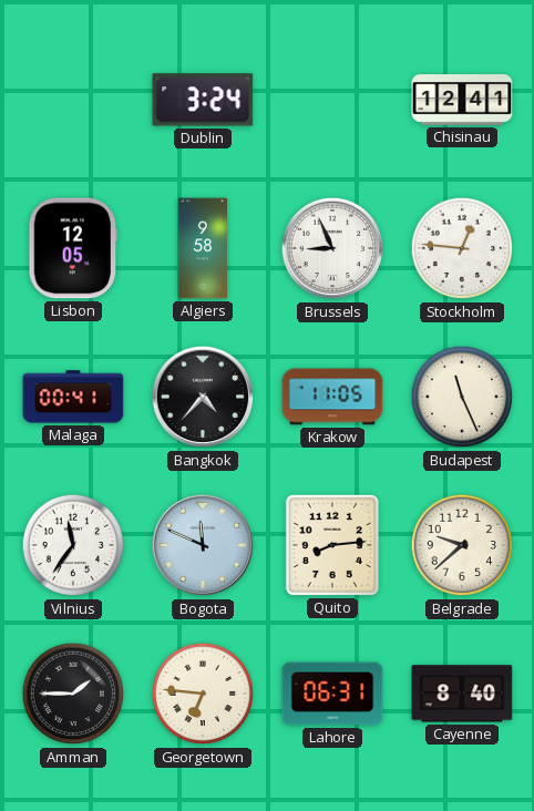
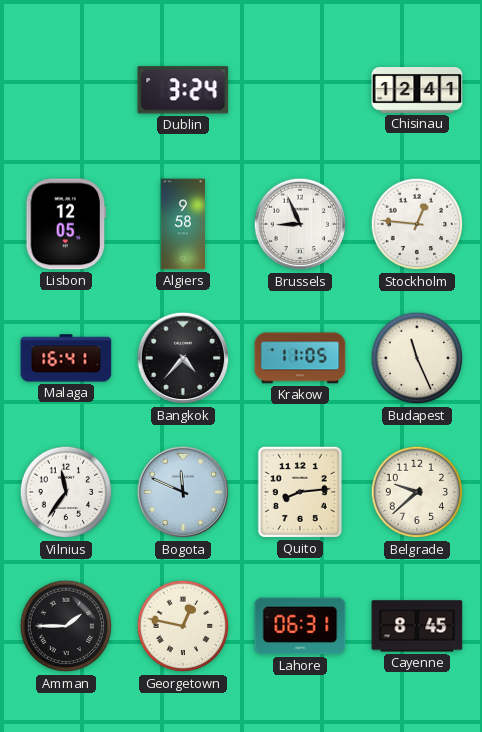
Malaga: 00:41 -> 16:41
Georgetown: 6:46 -> 12:47
Cayenne: 8:40 -> 8:45
